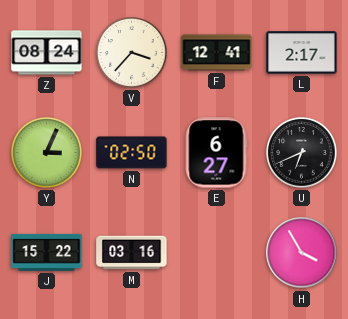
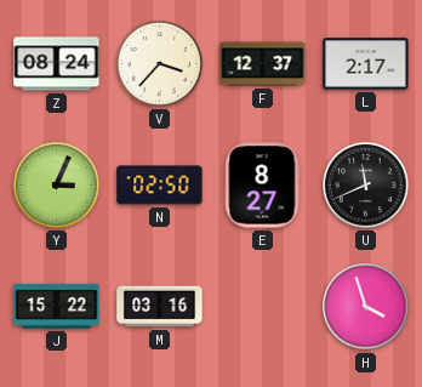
F: 12:41 -> 12:37
E: 6:27 -> 8:27
U: 6:41 -> 11:41
H: 3:55 -> 3:57
